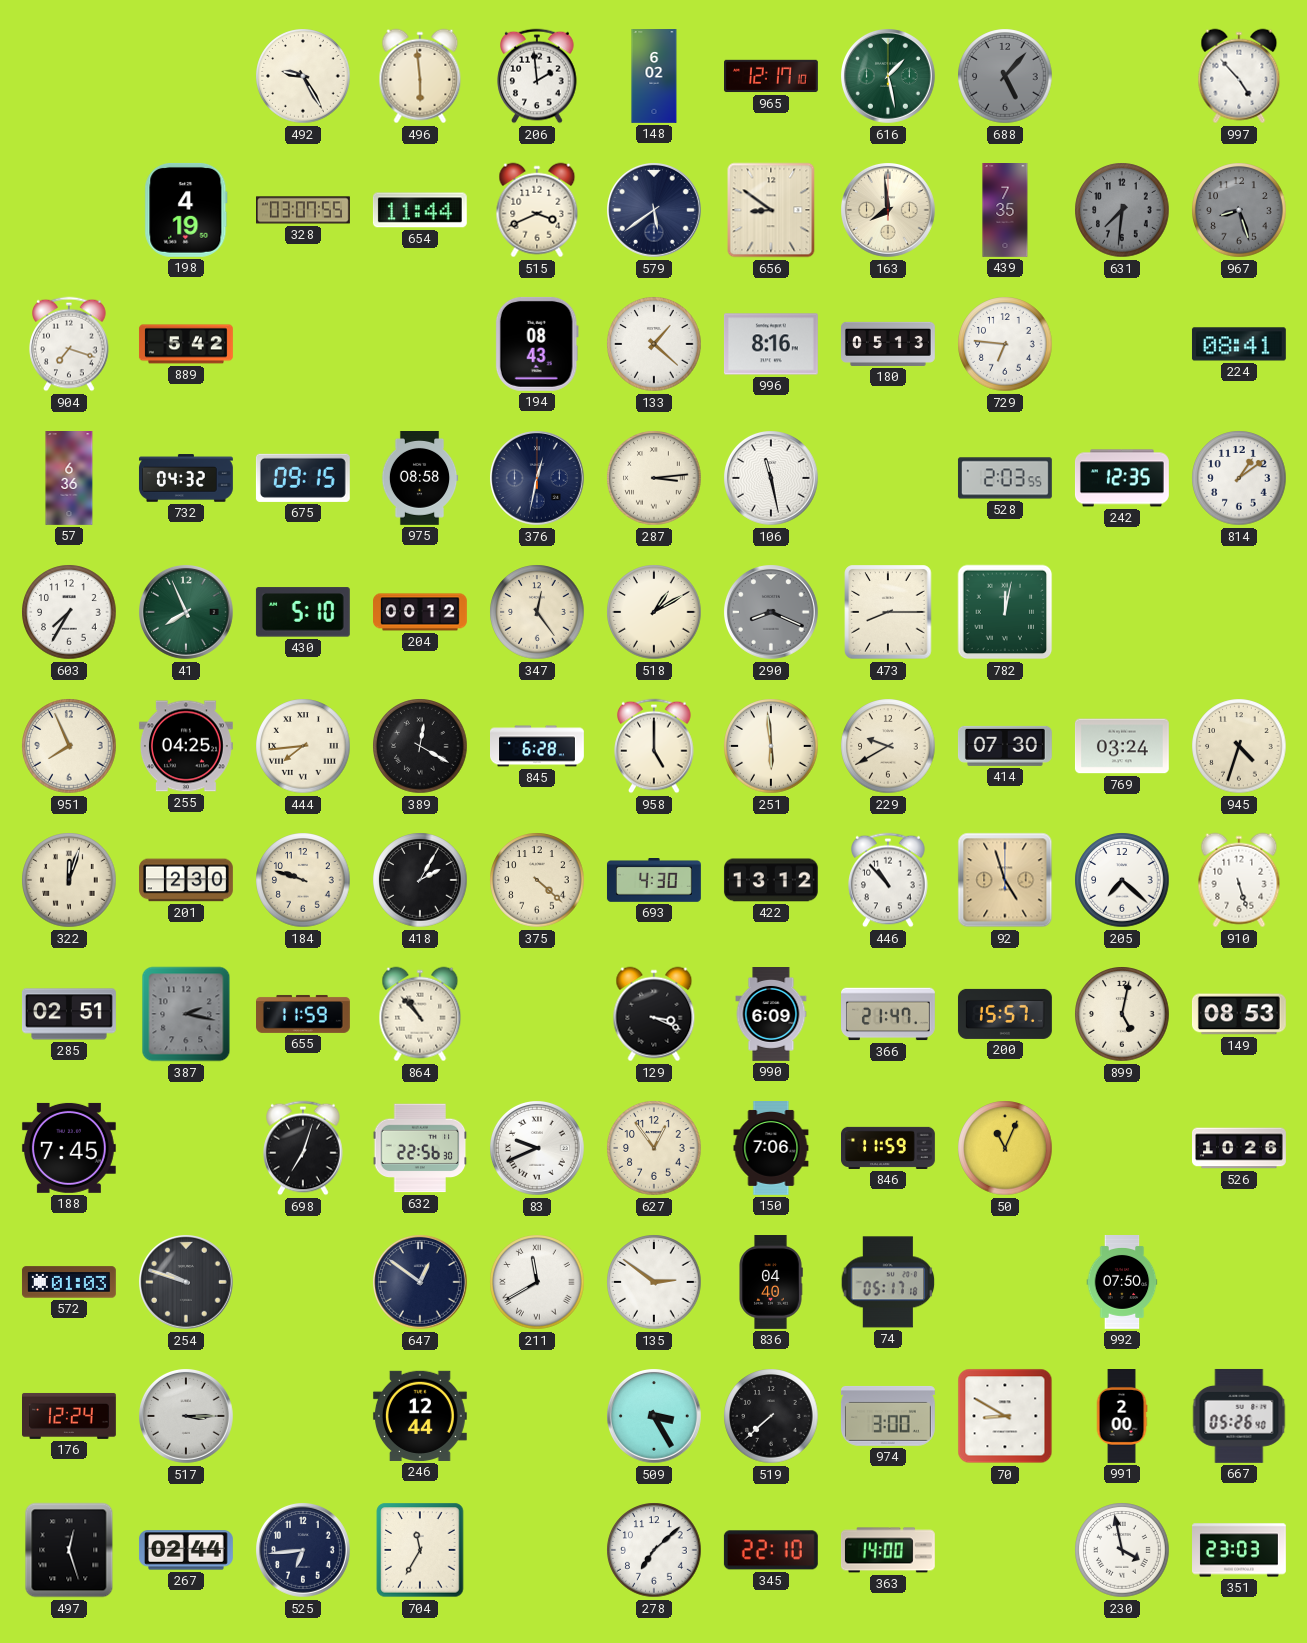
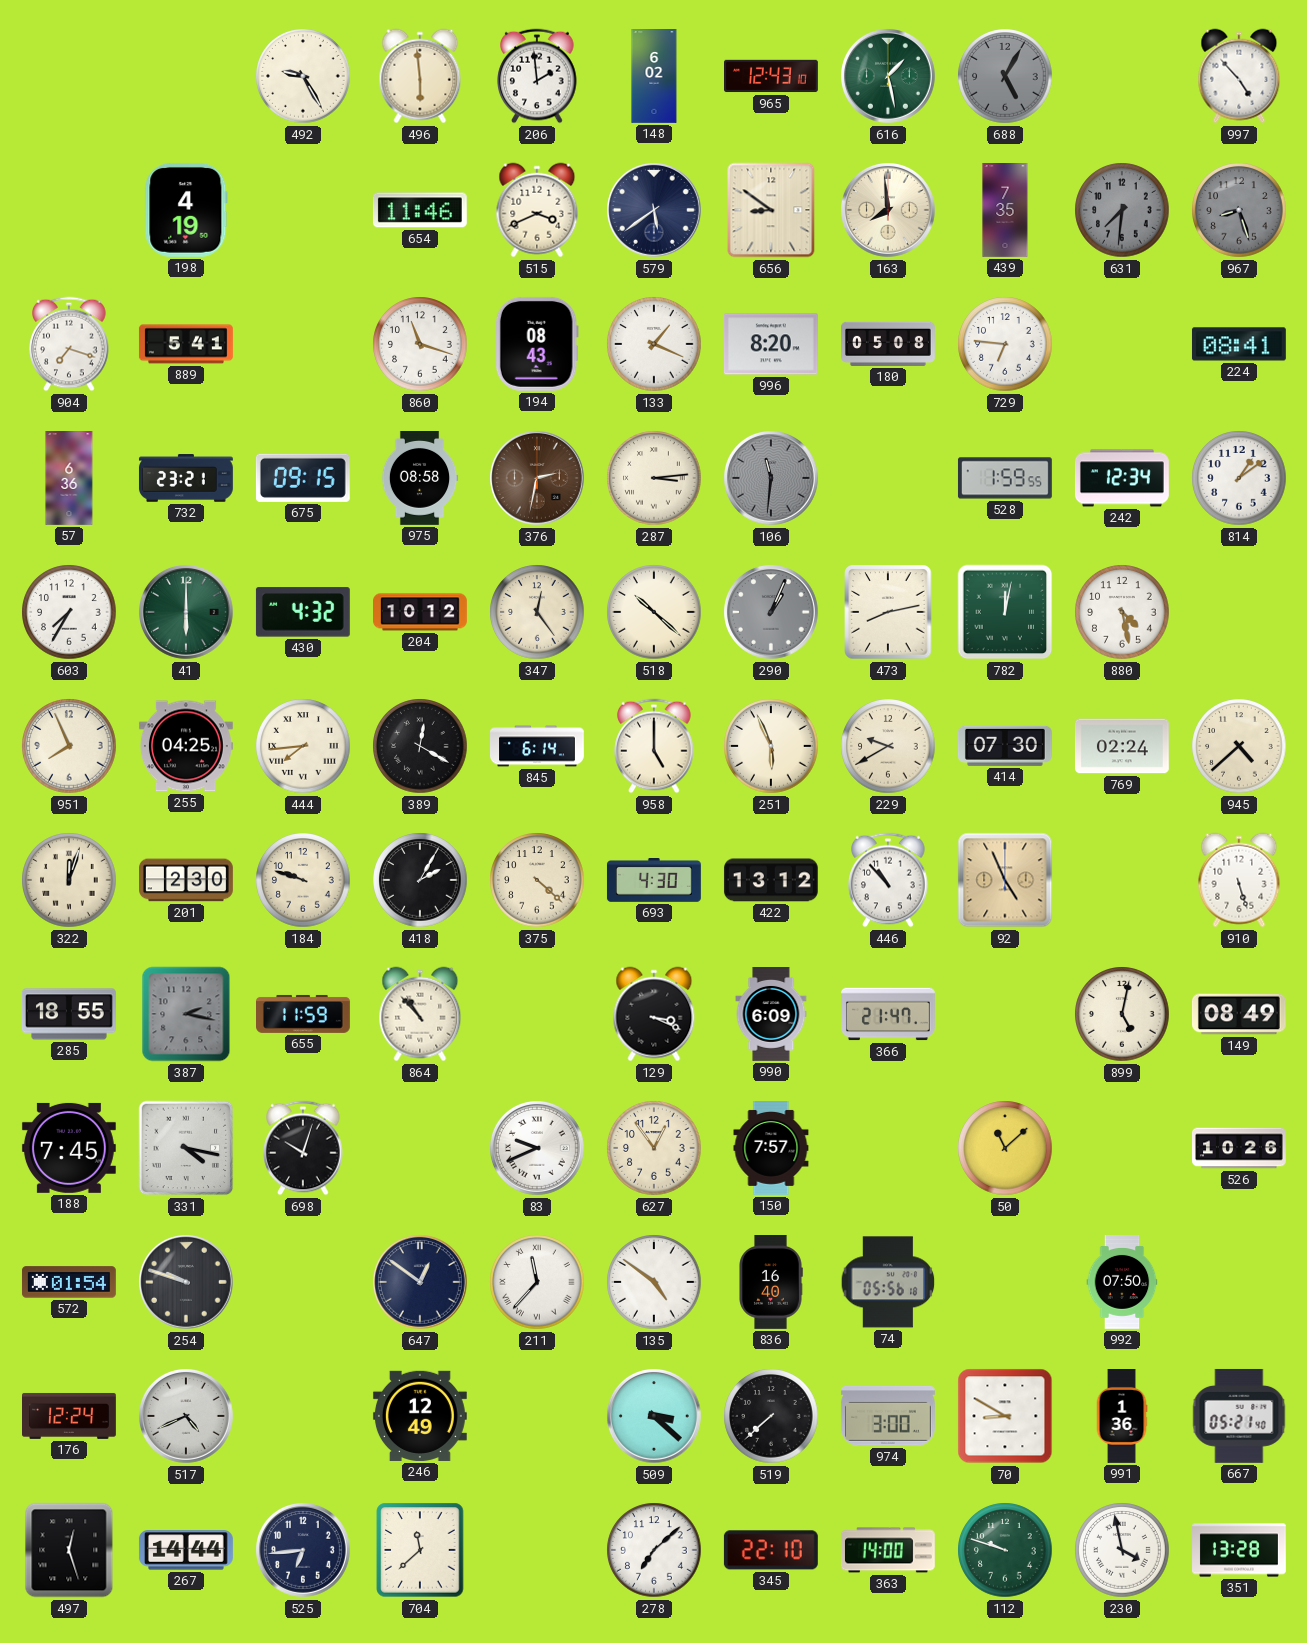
965: 12:17 -> 12:43
688: 5:07 -> 5:05
328: 03:07 -> none
654: 11:44 -> 11:46
889: 5:42 -> 5:41
860: none -> 11:18
133: 1:22 -> 1:19
996: 8:16 -> 8:20
180: 05:13 -> 05:08
732: 04:32 -> 23:21
376: 12:32 -> 2:32
376 dial: navy -> brown
106: 11:28 -> 11:31
106 dial: white -> grey
528: 2:03 -> 1:59
242: 12:35 -> 12:34
41: 7:56 -> 6:00
430: 5:10 -> 4:32
204: 00:12 -> 10:12
518: 1:10 -> 10:22
290: 8:19 -> 1:04
473: 8:15 -> 8:13
880: none -> 4:28
845: 6:28 -> 6:14
251: 5:59 -> 5:56
769: 03:24 -> 02:24
945: 4:33 -> 4:38
92: 4:57 -> 4:56
205: 7:22 -> none
285: 02:51 -> 18:55
200: 15:57 -> none
149: 08:53 -> 08:49
331: none -> 4:17
698: 7:03 -> 10:03
632: 22:56 -> none
150: 7:06 -> 7:57
846: 11:59 -> none
50: 11:04 -> 11:08
572: 01:03 -> 01:54
211: 11:40 -> 11:37
135: 2:51 -> 4:51
836: 04:40 -> 16:40
74: 05:17 -> 05:56
517: 3:15 -> 4:41
246: 12:44 -> 12:49
509: 3:25 -> 3:22
991: 2:00 -> 1:36
667: 05:26 -> 05:21
267: 02:44 -> 14:44
704: 11:35 -> 11:38
112: none -> 9:48
351: 23:03 -> 13:28
